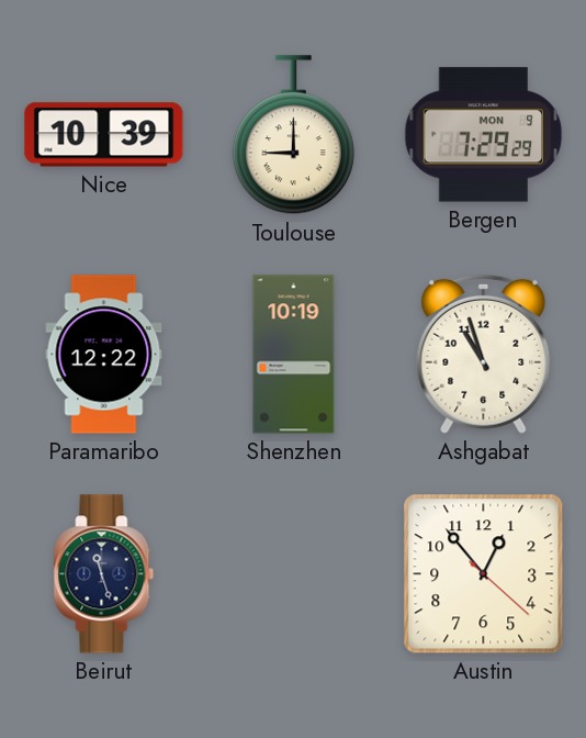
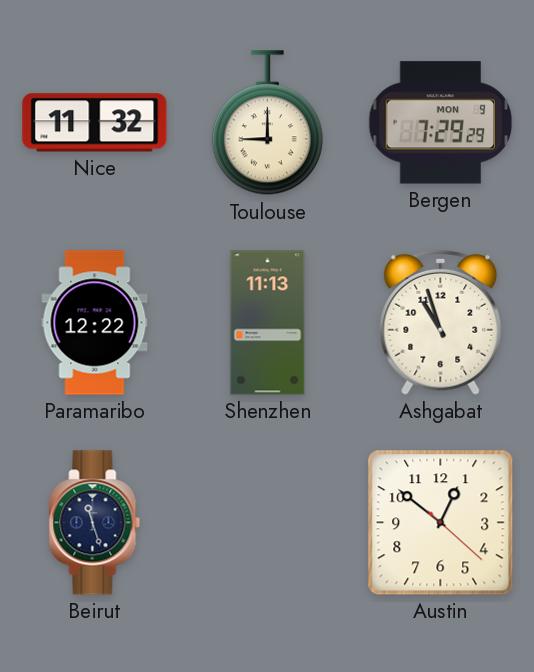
Nice: 10:39 -> 11:32
Shenzhen: 10:19 -> 11:13
Austin: 12:53 -> 12:51
